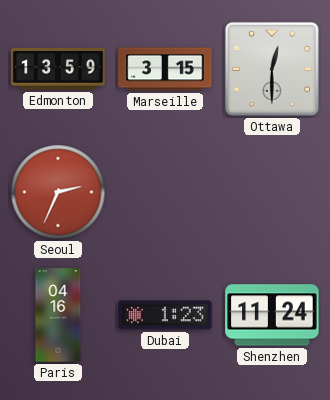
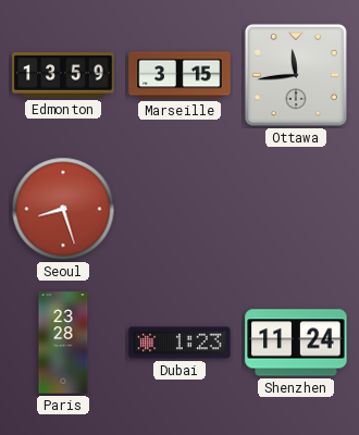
Ottawa: 12:30 -> 11:44
Seoul: 2:34 -> 8:27
Paris: 04:16 -> 23:28
